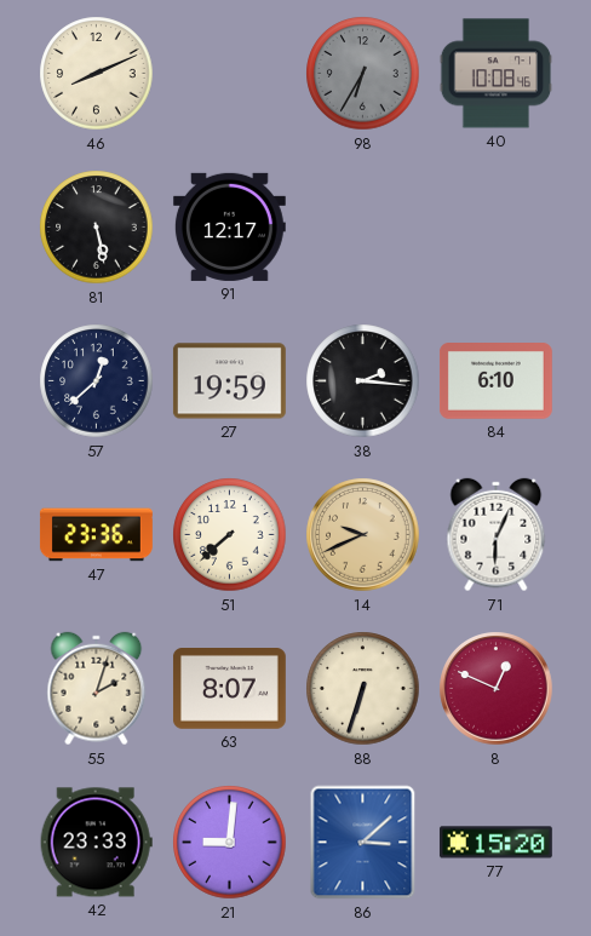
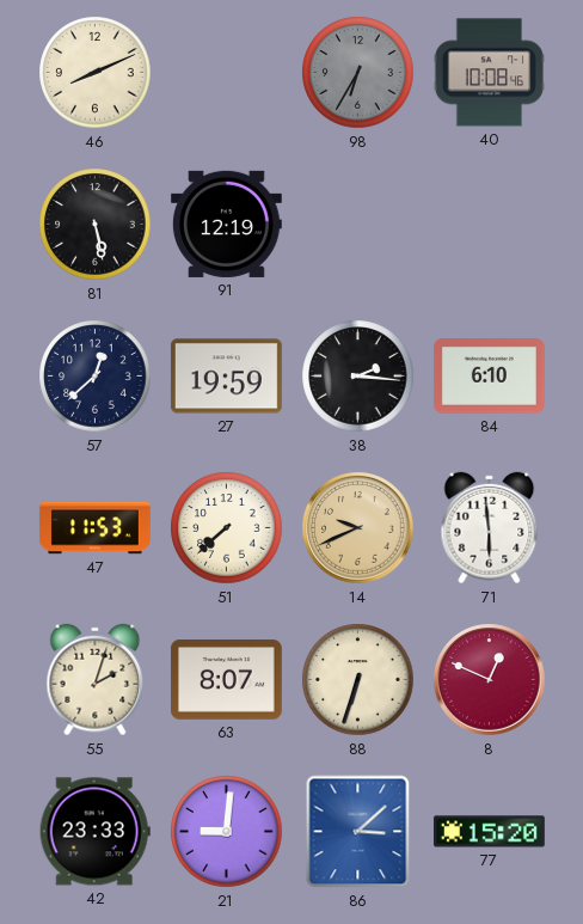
91: 12:17 -> 12:19
47: 23:36 -> 11:53
71: 6:04 -> 5:59
